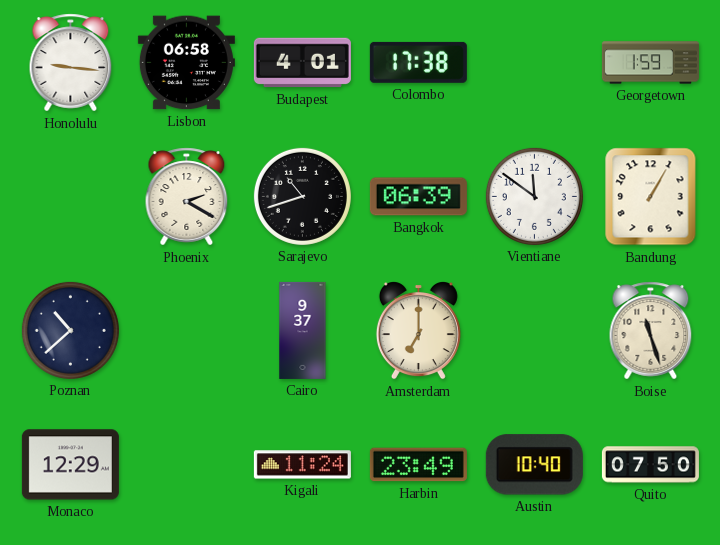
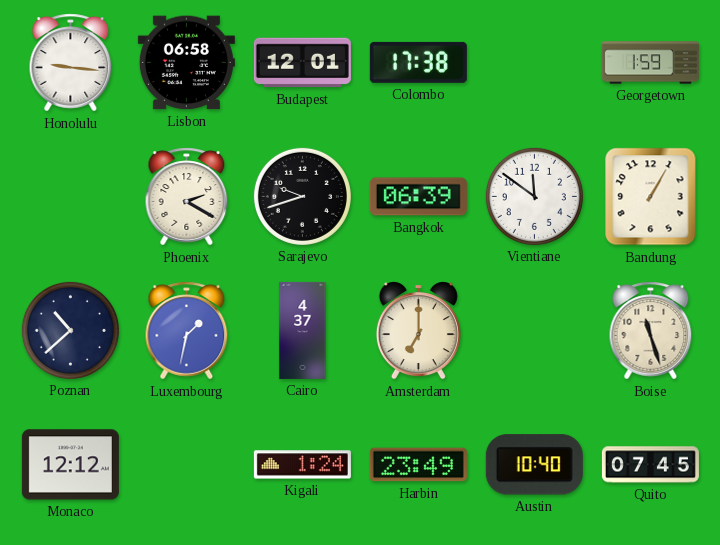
Budapest: 4:01 -> 12:01
Sarajevo: 10:42 -> 9:42
Luxembourg: none -> 1:32
Cairo: 9:37 -> 4:37
Monaco: 12:29 -> 12:12
Kigali: 11:24 -> 1:24
Quito: 07:50 -> 07:45
